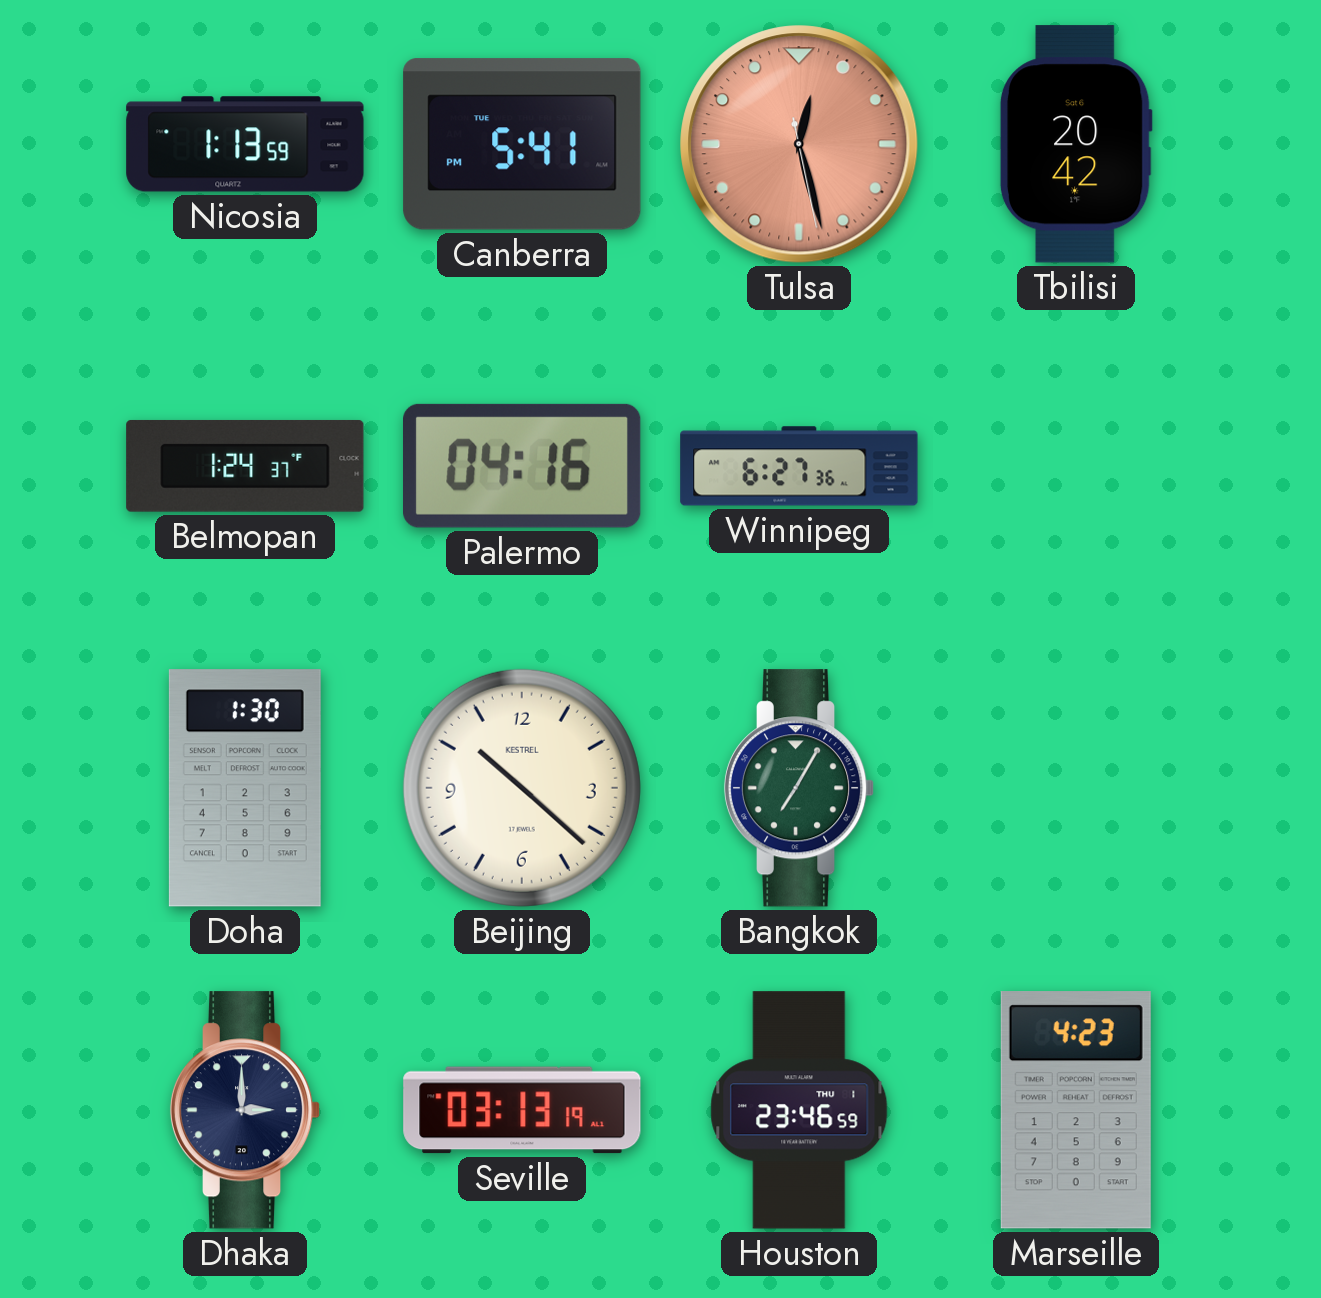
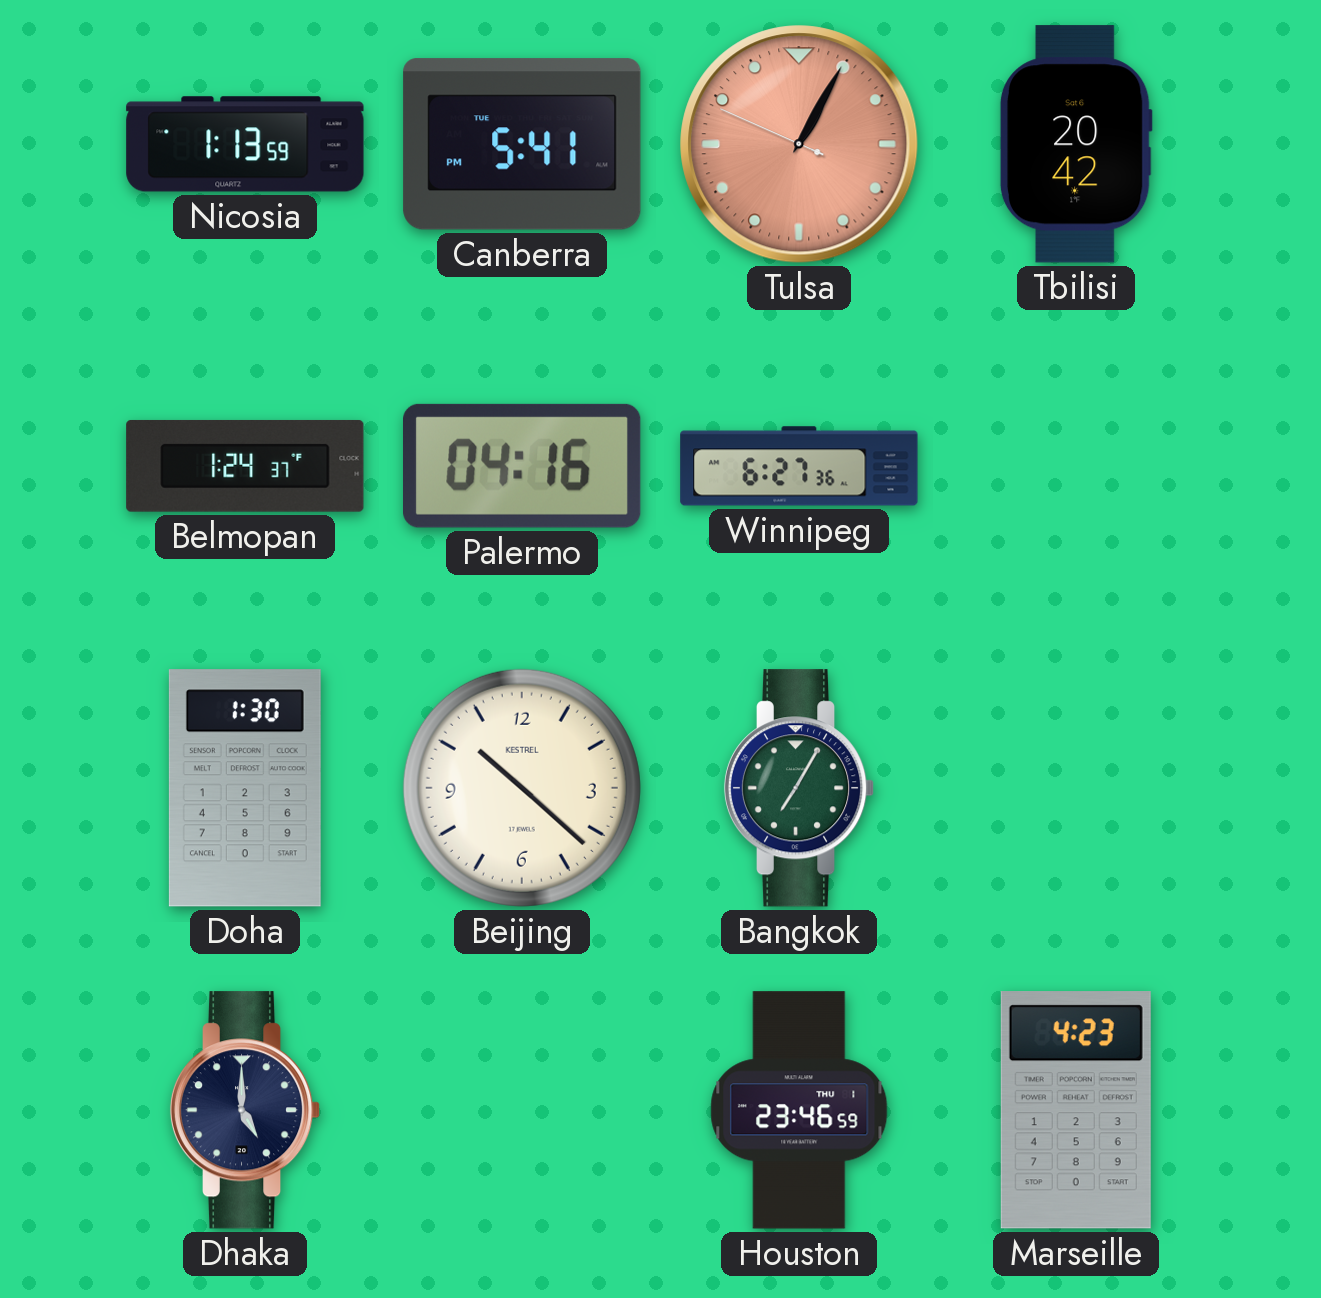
Tulsa: 12:27 -> 1:04
Dhaka: 3:00 -> 5:00
Seville: 03:13 -> none
